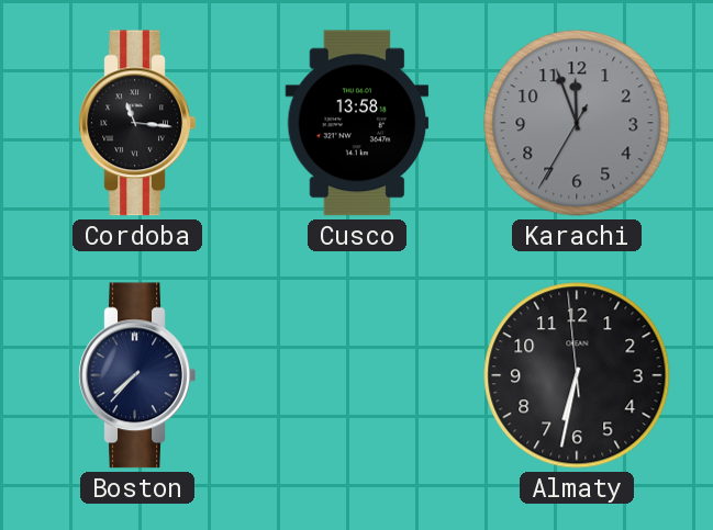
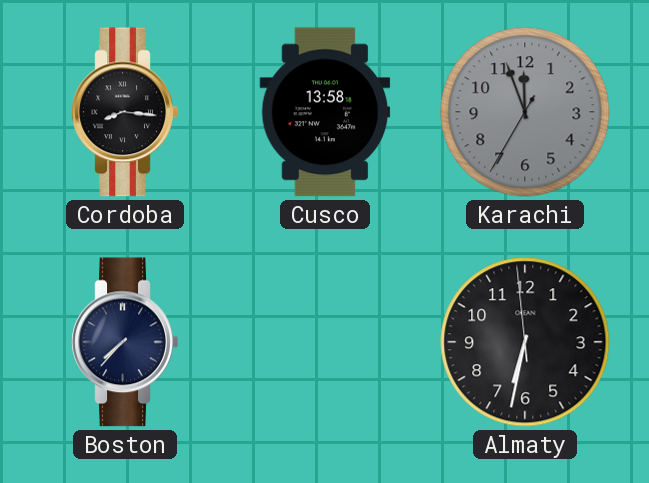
Cordoba: 11:16 -> 8:16
